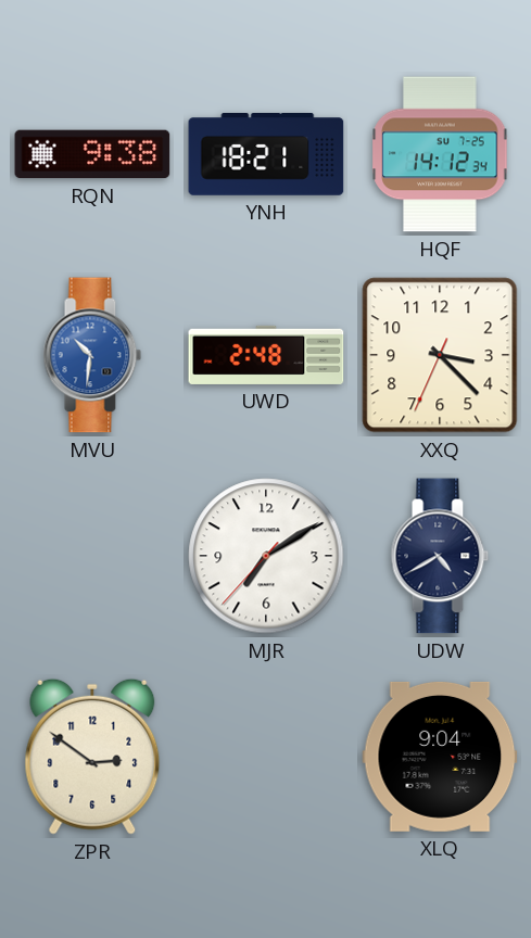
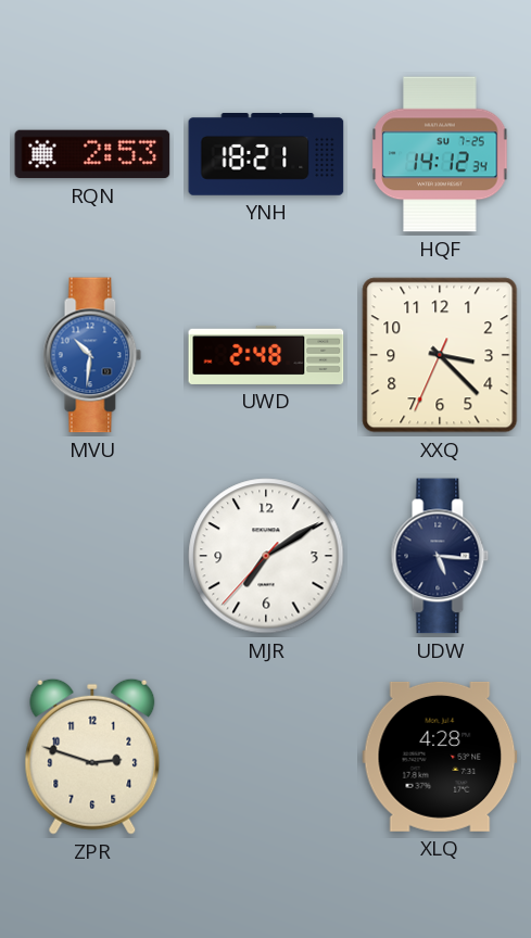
RQN: 9:38 -> 2:53
UDW: 4:40 -> 5:16
ZPR: 2:51 -> 2:48
XLQ: 9:04 -> 4:28
